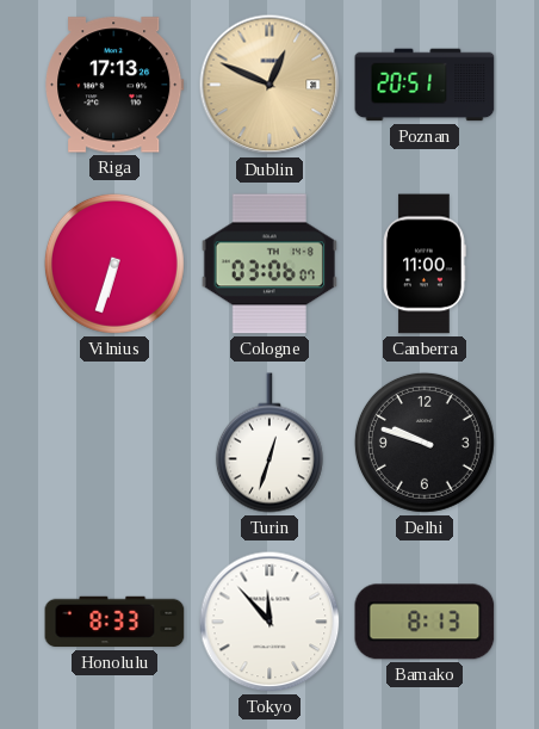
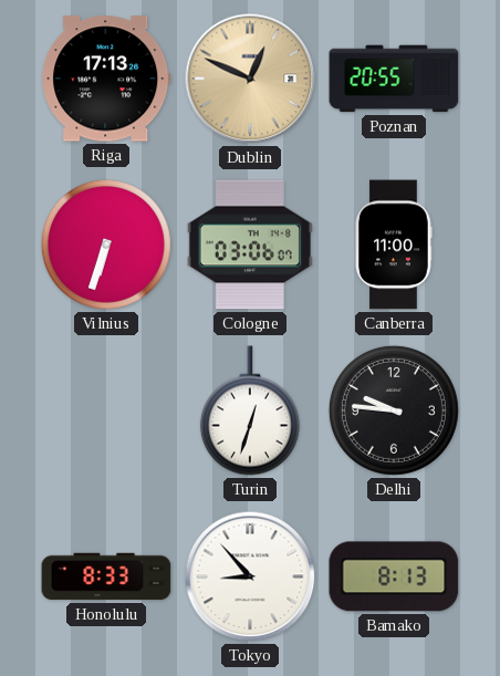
Poznan: 20:51 -> 20:55
Delhi: 9:48 -> 9:46
Tokyo: 11:53 -> 8:53
